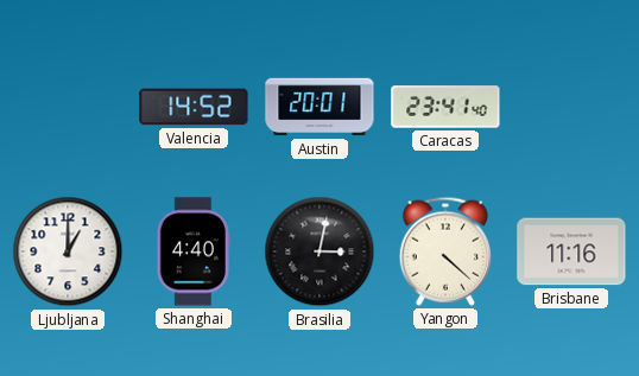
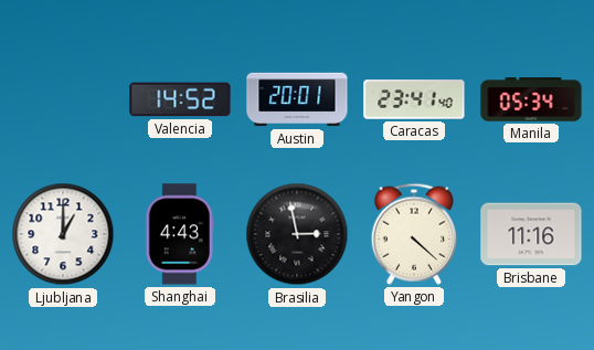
Manila: none -> 05:34
Shanghai: 4:40 -> 4:43
Brasilia: 3:02 -> 2:58
